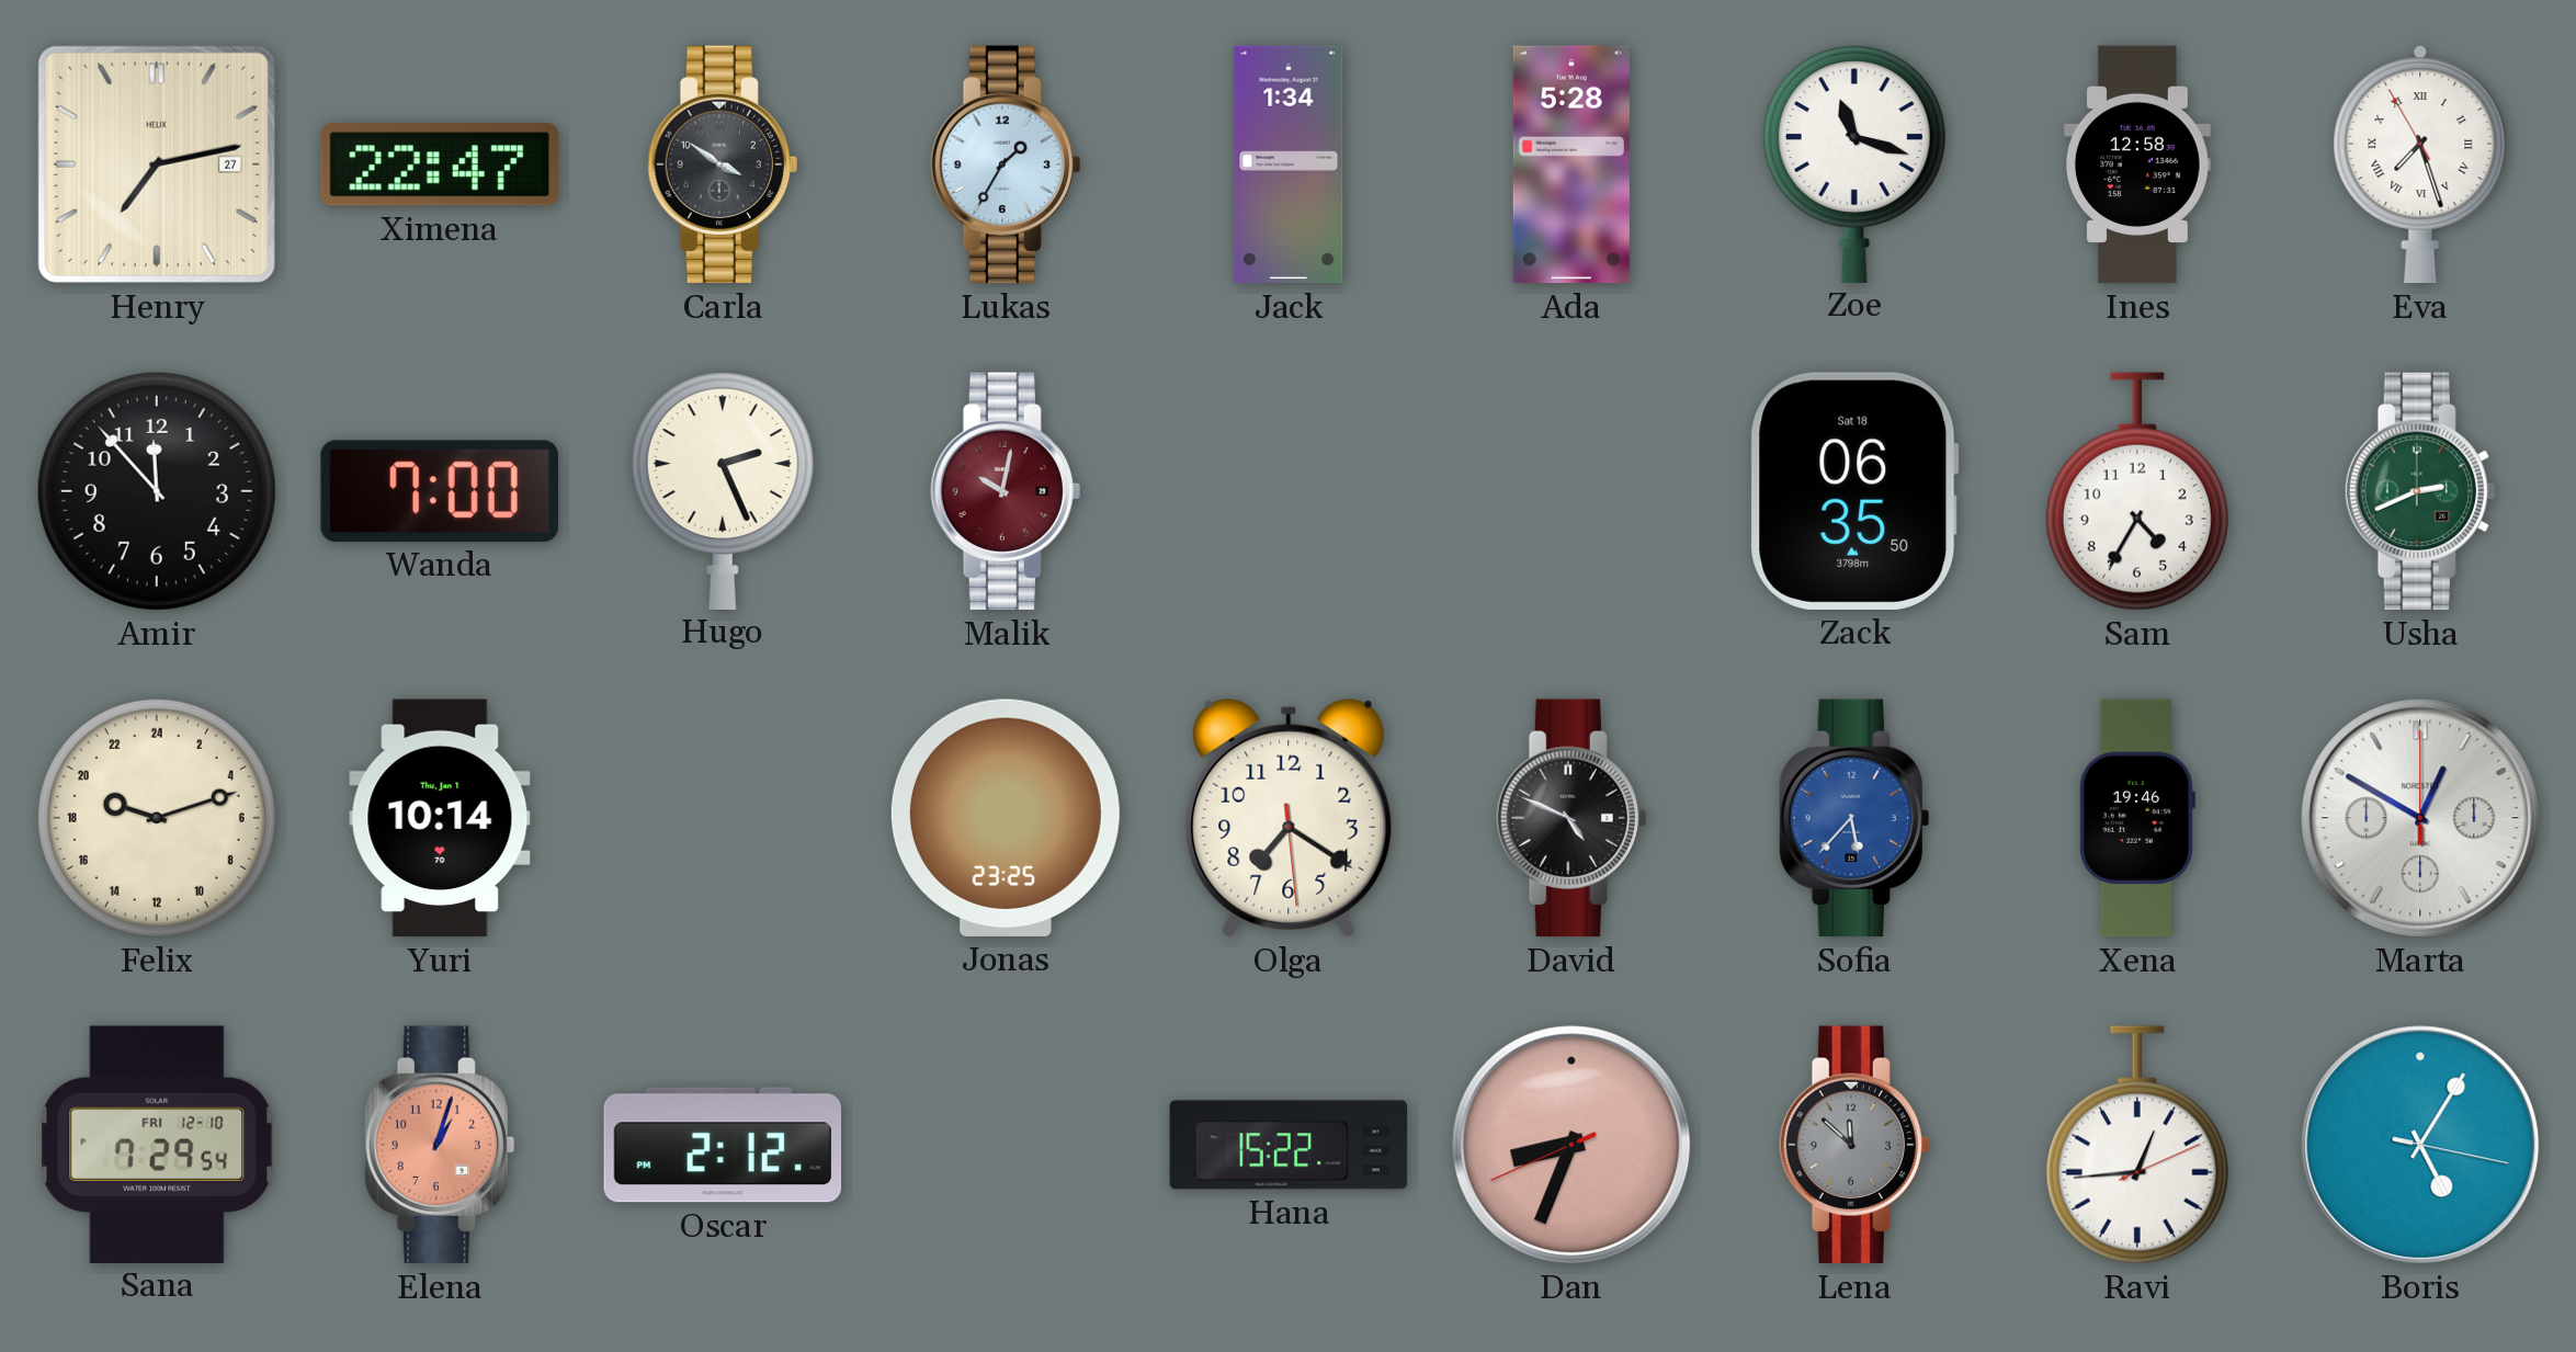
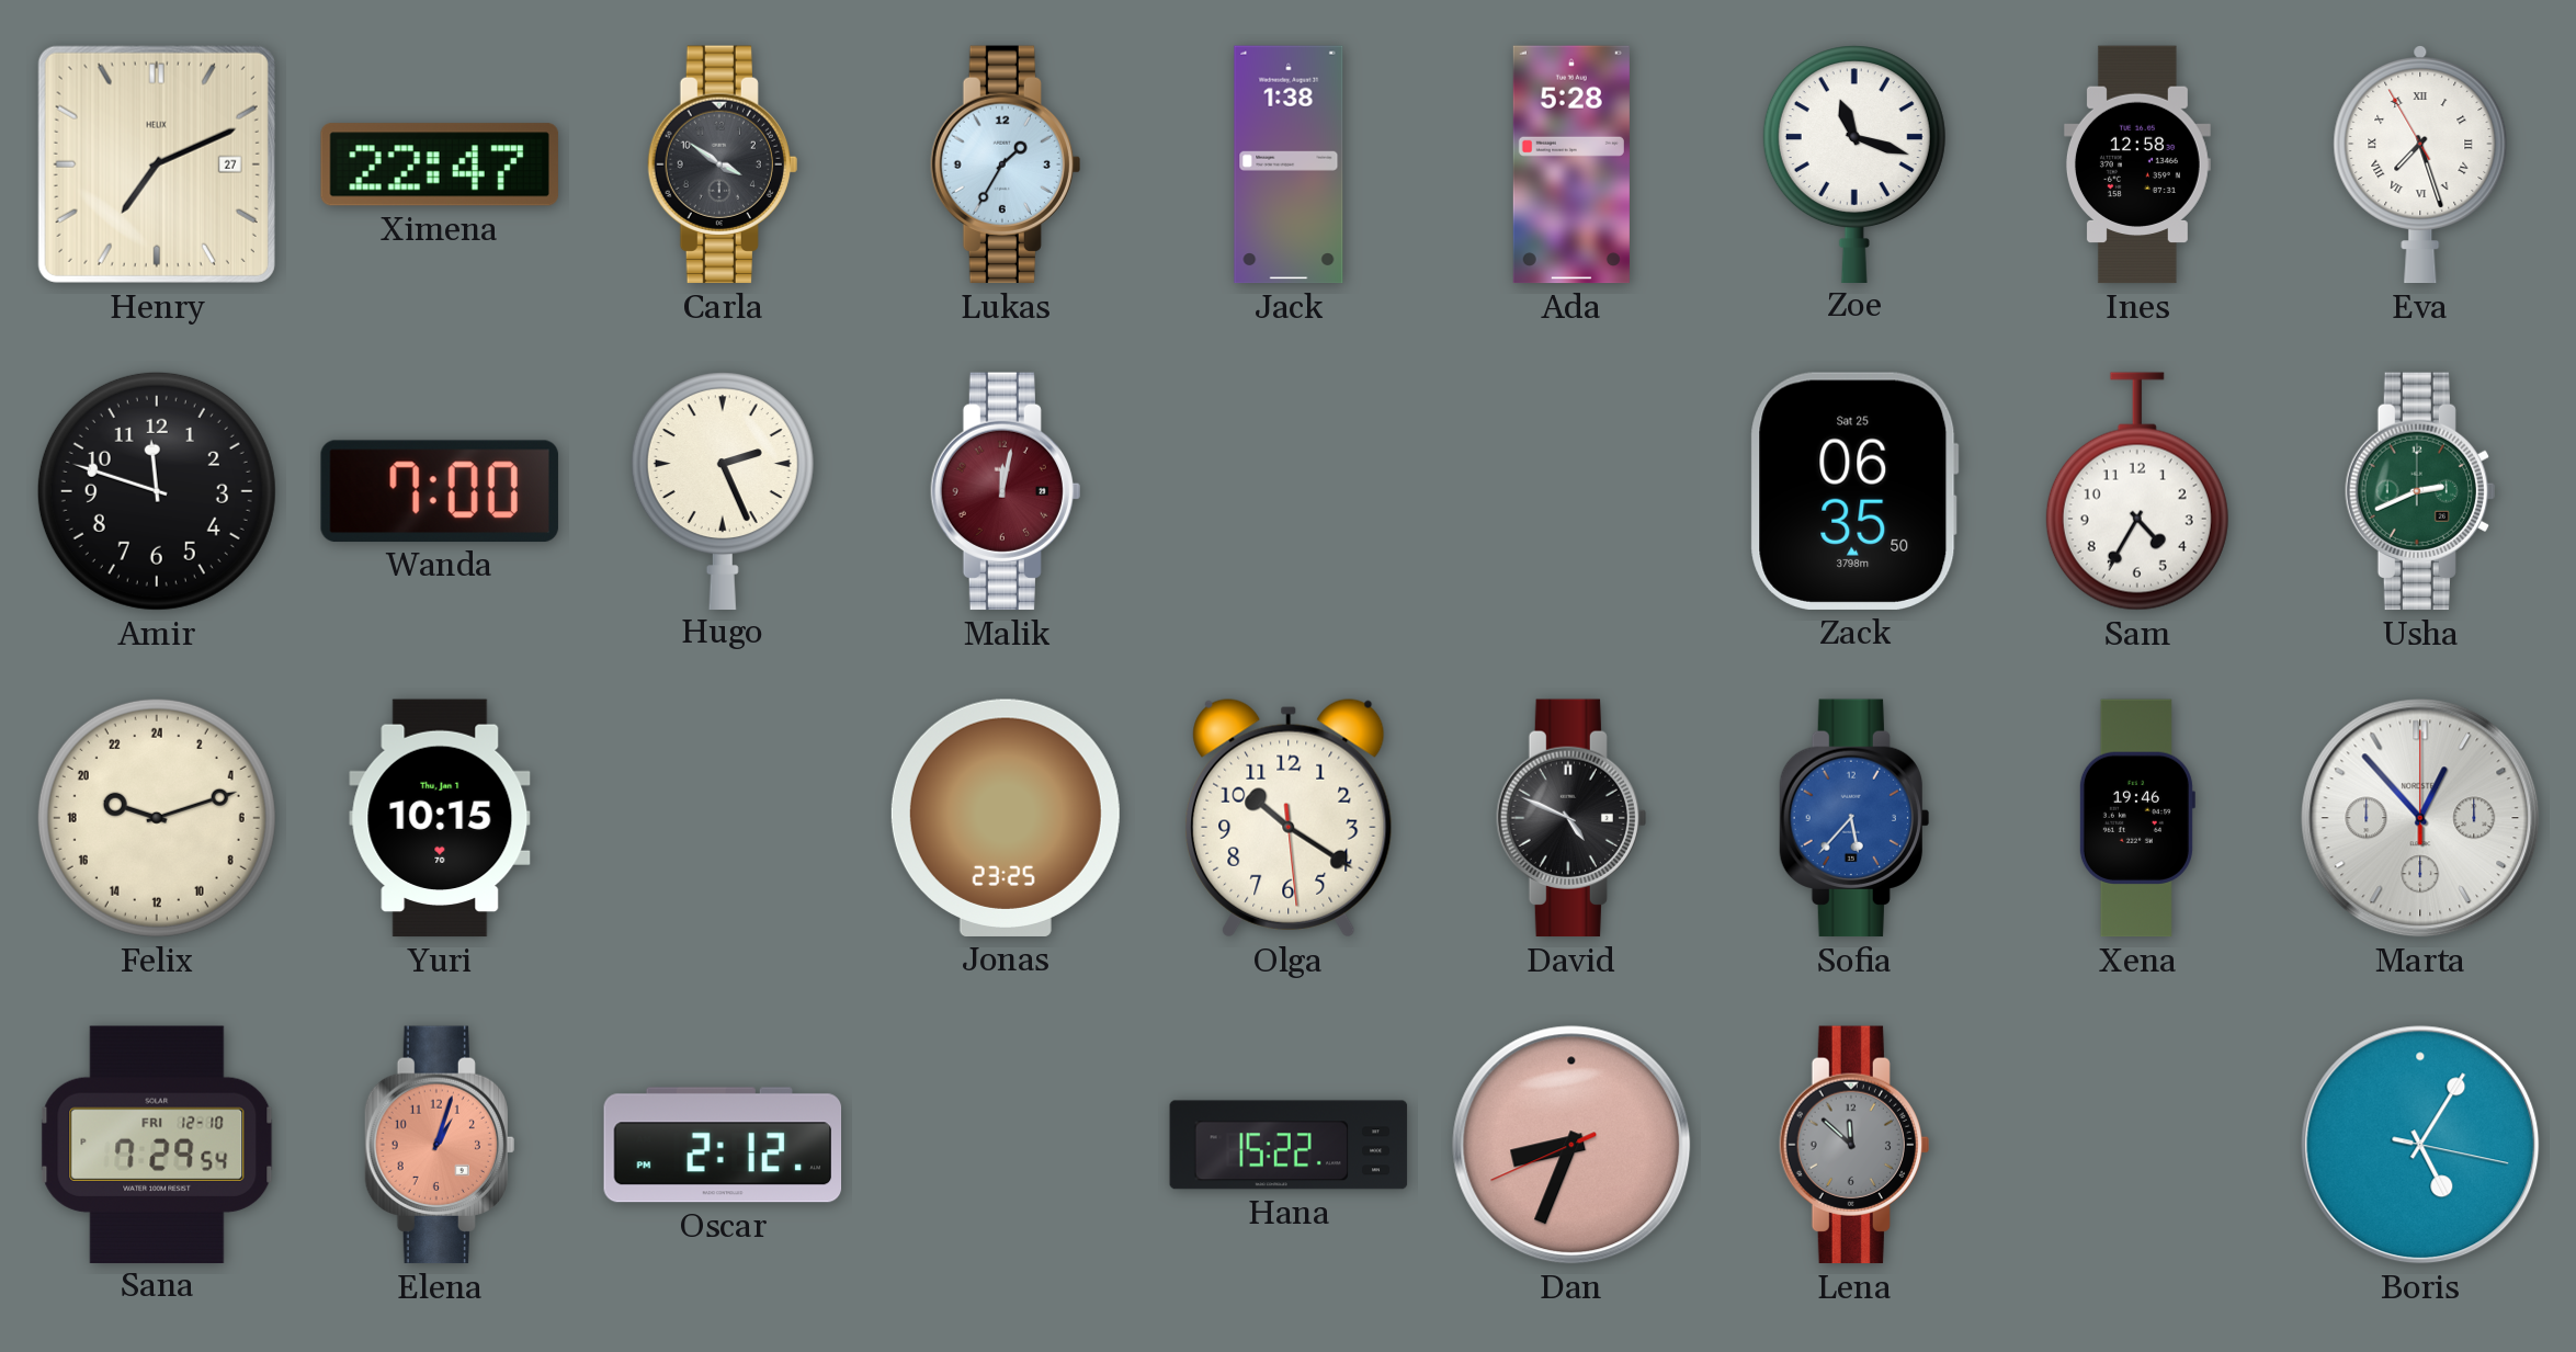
Henry: 7:13 -> 7:11
Jack: 1:34 -> 1:38
Amir: 11:53 -> 11:48
Malik: 10:02 -> 12:02
Zack date: Sat 18 -> Sat 25
Yuri: 10:14 -> 10:15
Olga: 7:20 -> 10:20
Marta: 12:50 -> 12:53
Ravi: 12:44 -> none
